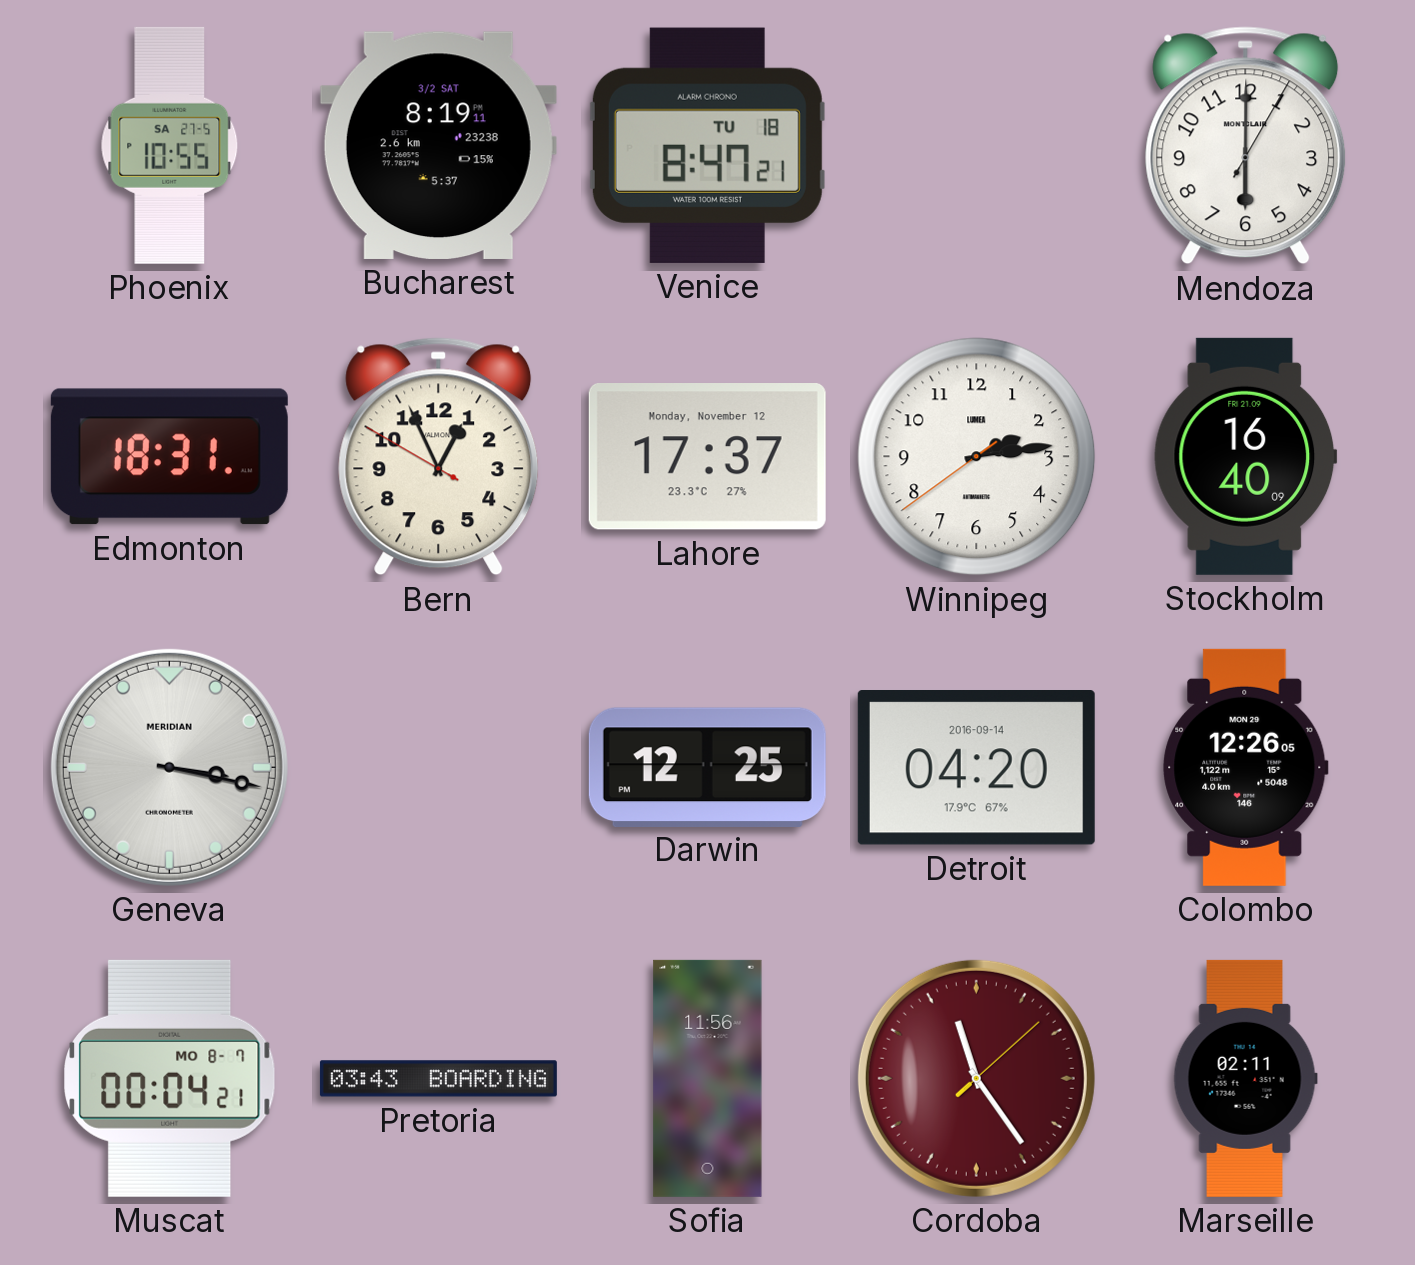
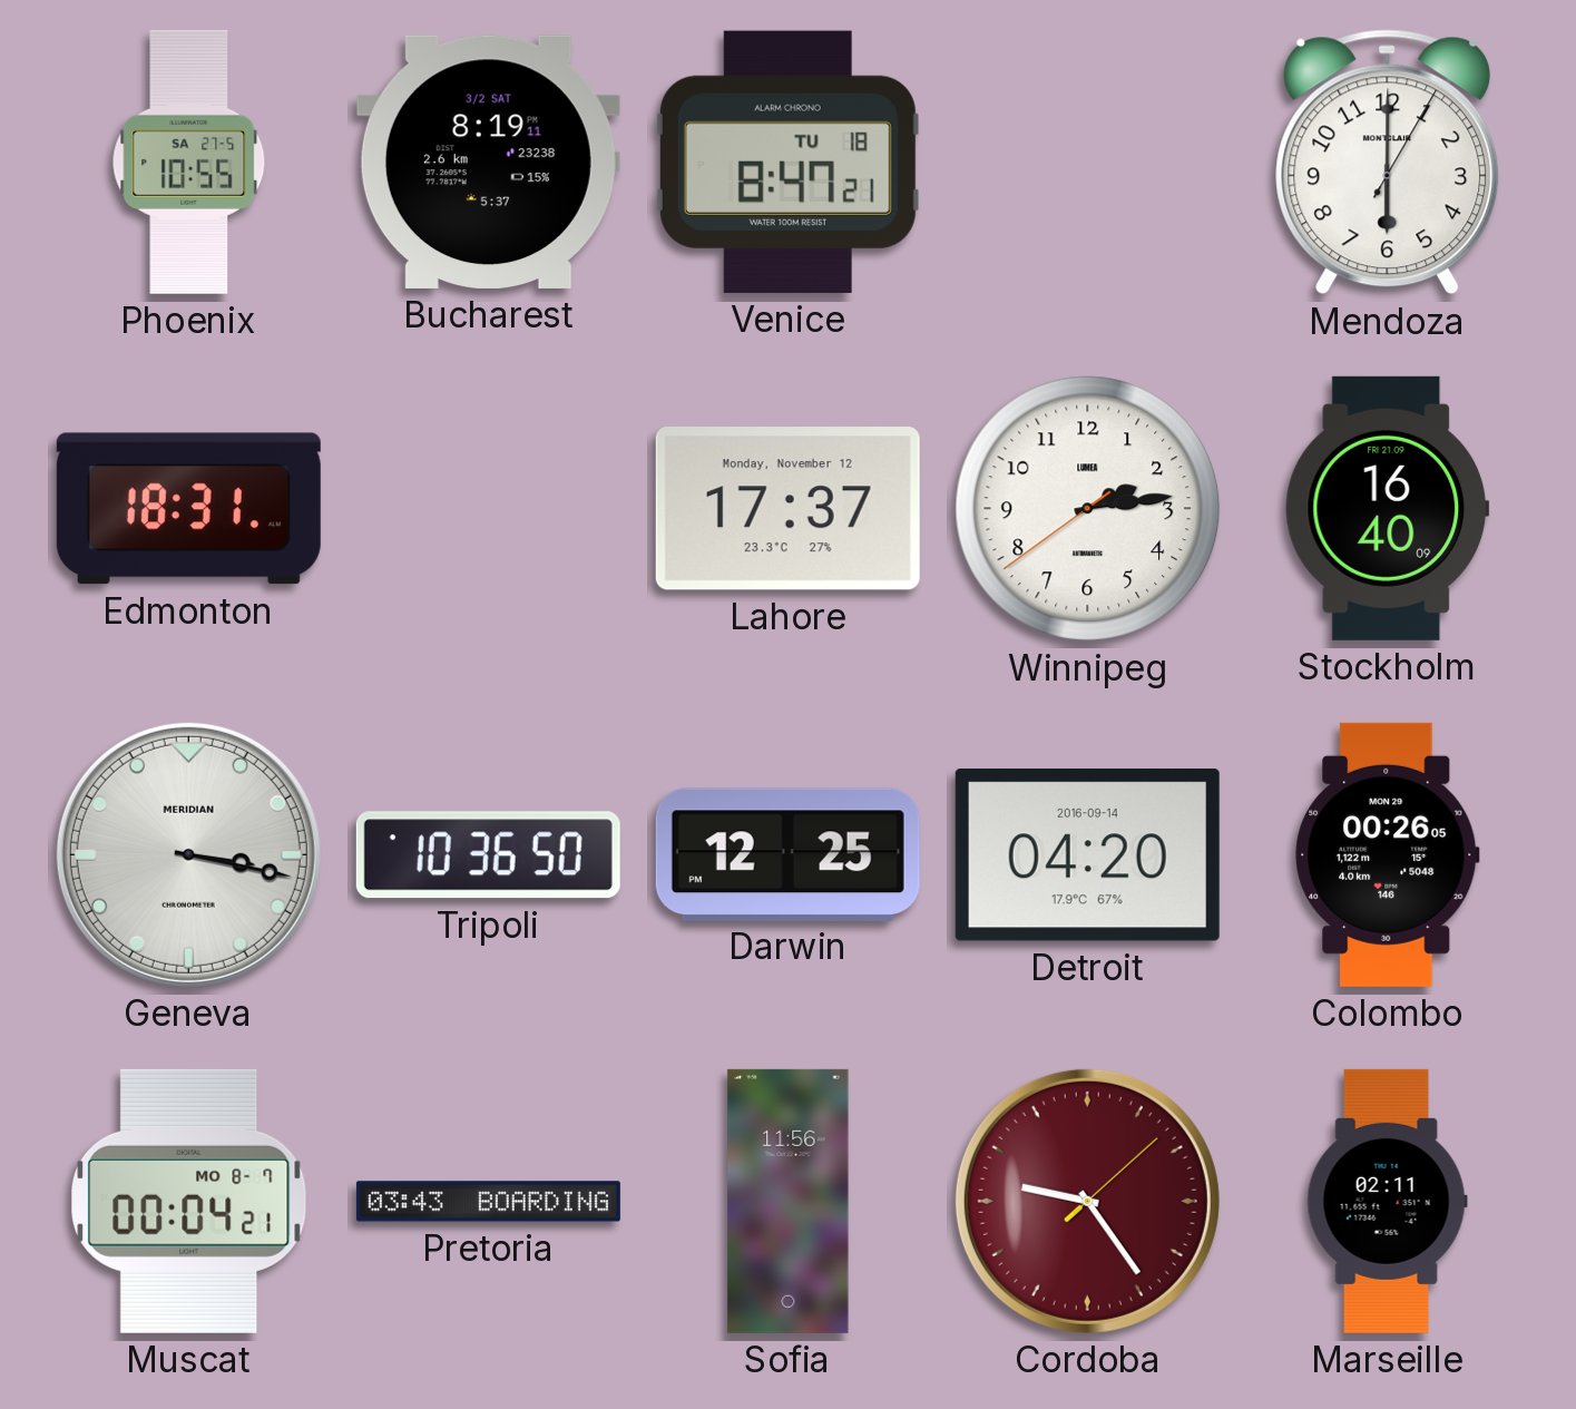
Bern: 12:55 -> none
Tripoli: none -> 10:36
Colombo: 12:26 -> 00:26
Cordoba: 11:24 -> 9:24
